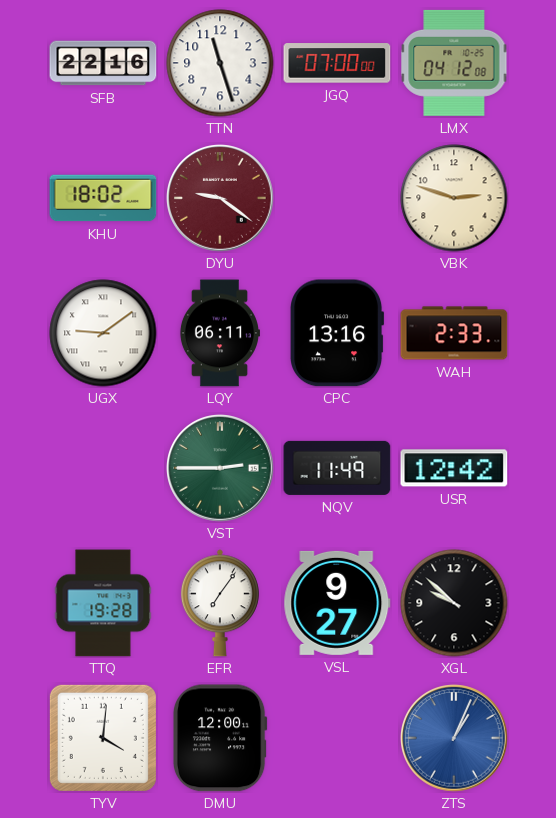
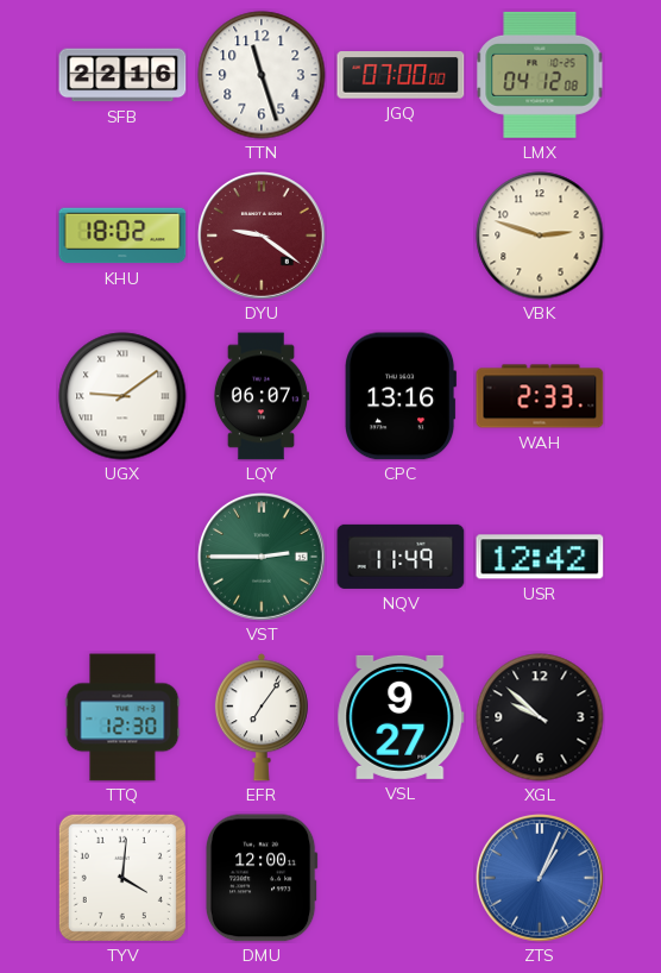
LQY: 06:11 -> 06:07
TTQ: 19:28 -> 12:30
